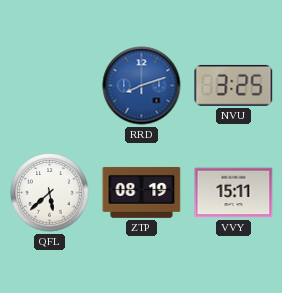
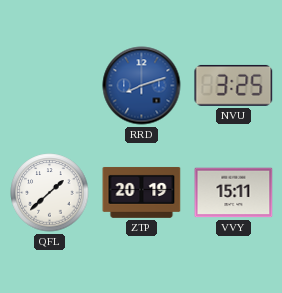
QFL: 5:38 -> 1:38
ZTP: 08:19 -> 20:19
